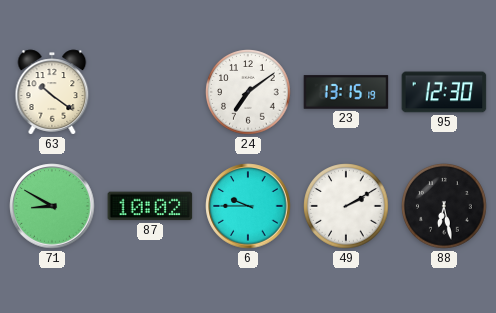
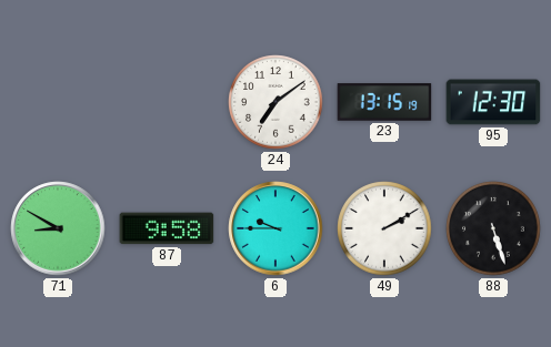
63: 10:21 -> none
87: 10:02 -> 9:58
88: 6:28 -> 5:27
